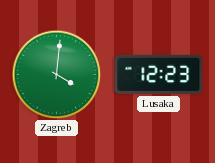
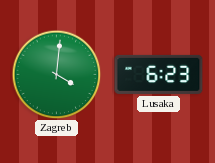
Lusaka: 12:23 -> 6:23
